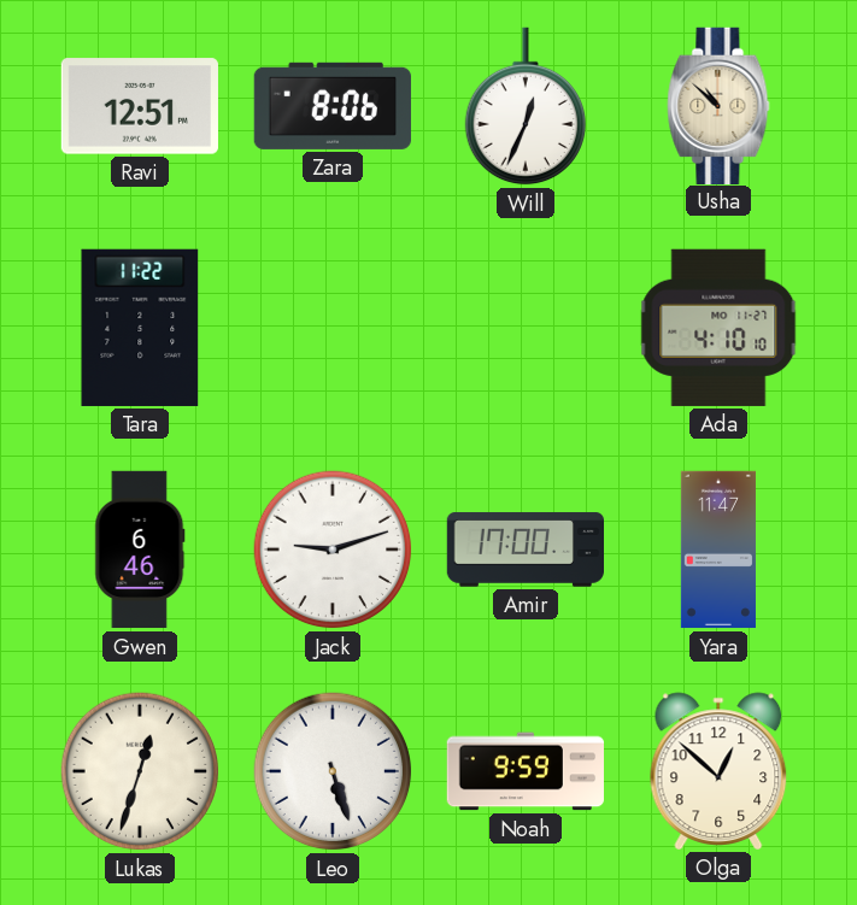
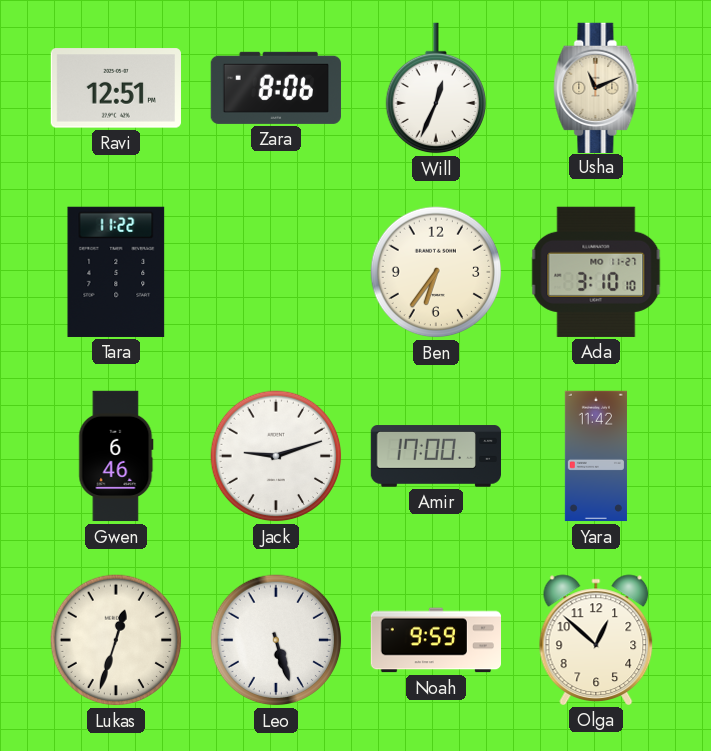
Usha: 10:52 -> 11:11
Ben: none -> 6:36
Ada: 4:10 -> 3:10
Yara: 11:47 -> 11:42
